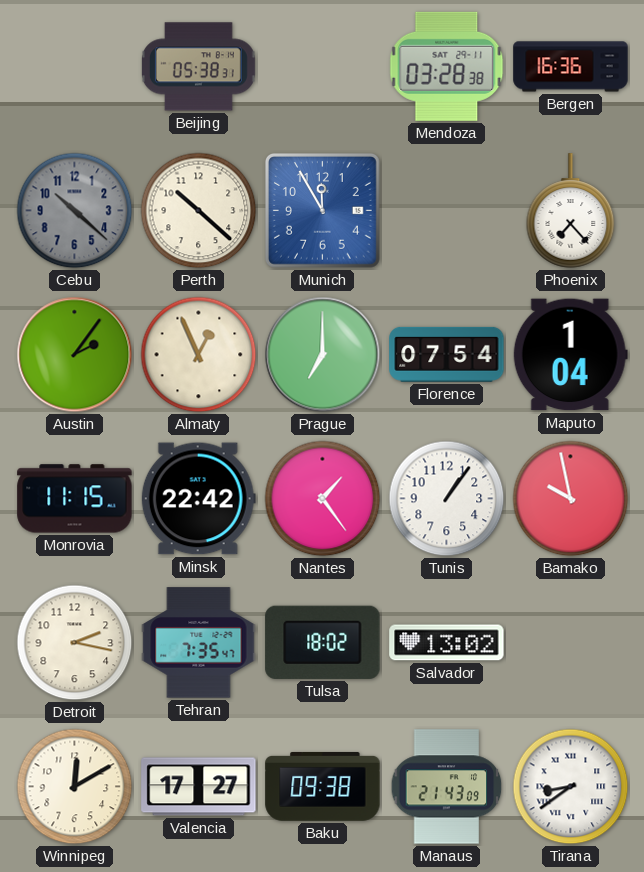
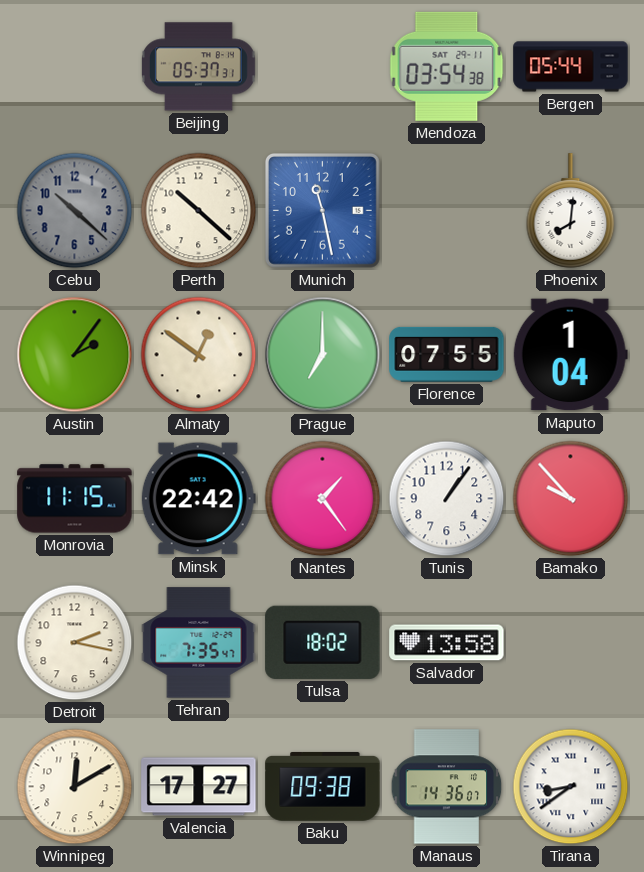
Beijing: 05:38 -> 05:37
Mendoza: 03:28 -> 03:54
Bergen: 16:36 -> 05:44
Munich: 11:55 -> 11:28
Phoenix: 7:23 -> 8:01
Almaty: 12:56 -> 12:51
Florence: 07:54 -> 07:55
Bamako: 9:58 -> 9:53
Salvador: 13:02 -> 13:58
Manaus: 21:43 -> 14:36
